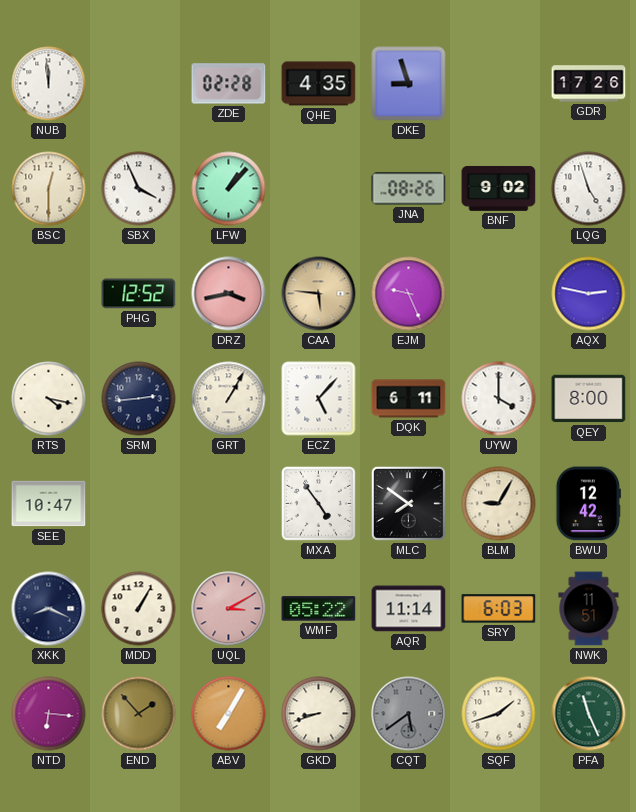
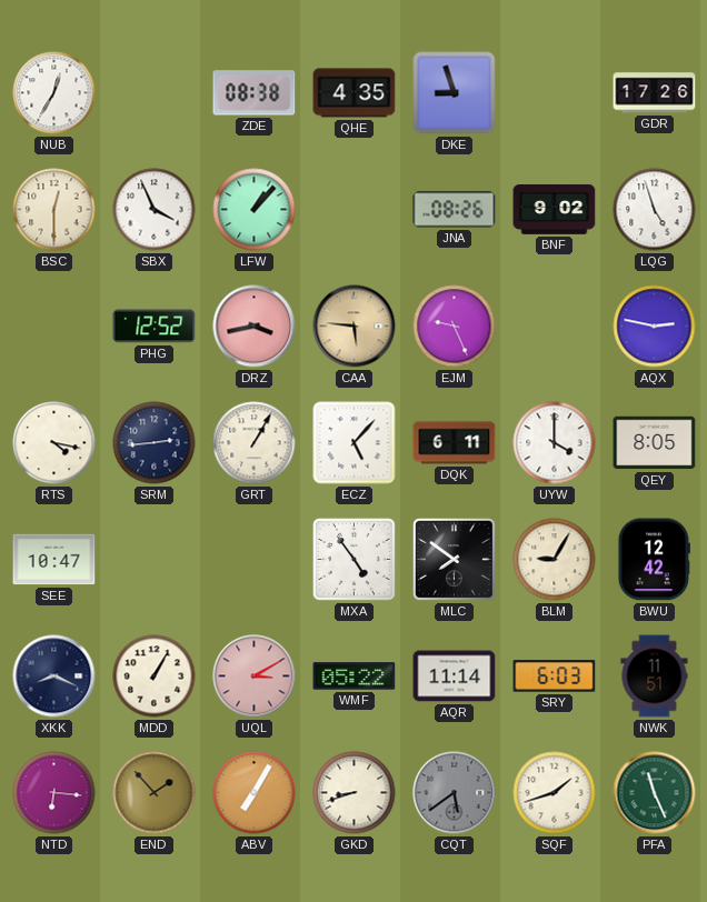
NUB: 11:59 -> 12:35
ZDE: 02:28 -> 08:38
QEY: 8:00 -> 8:05
